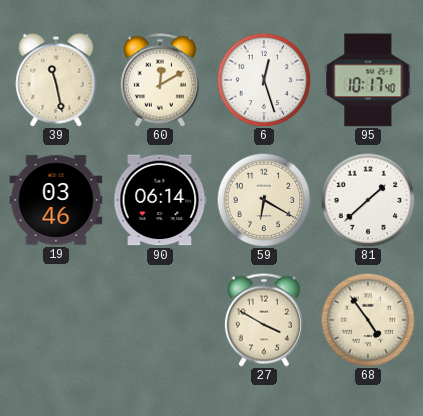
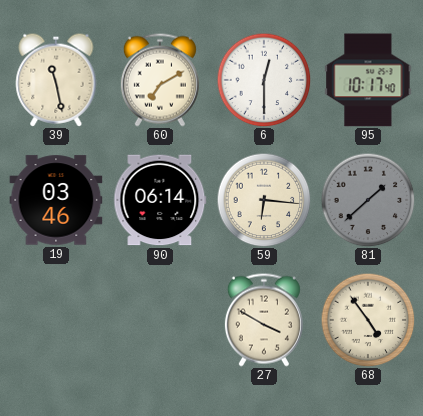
60: 12:10 -> 7:10
6: 12:27 -> 12:30
59: 6:20 -> 6:16
81 dial: white -> grey
